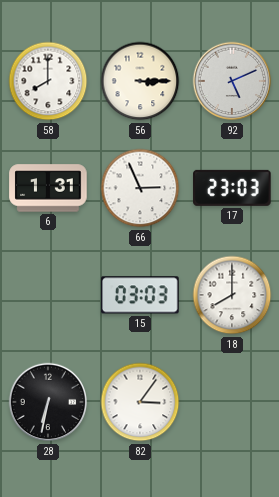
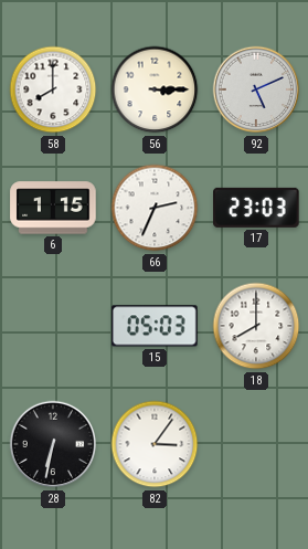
6: 1:31 -> 1:15
66: 2:56 -> 2:34
15: 03:03 -> 05:03
